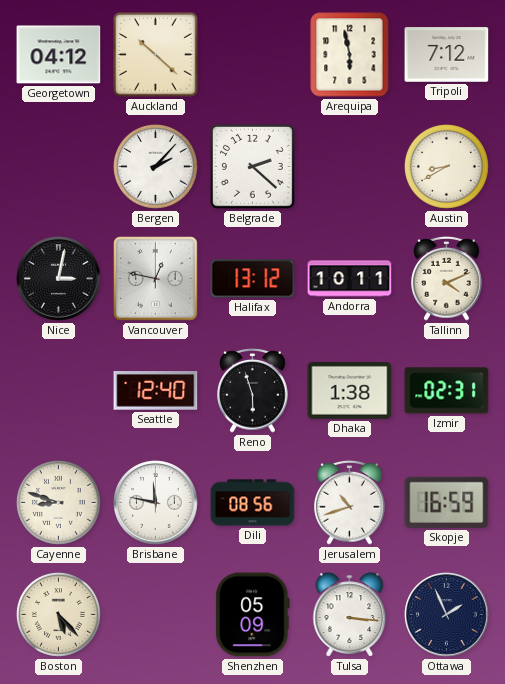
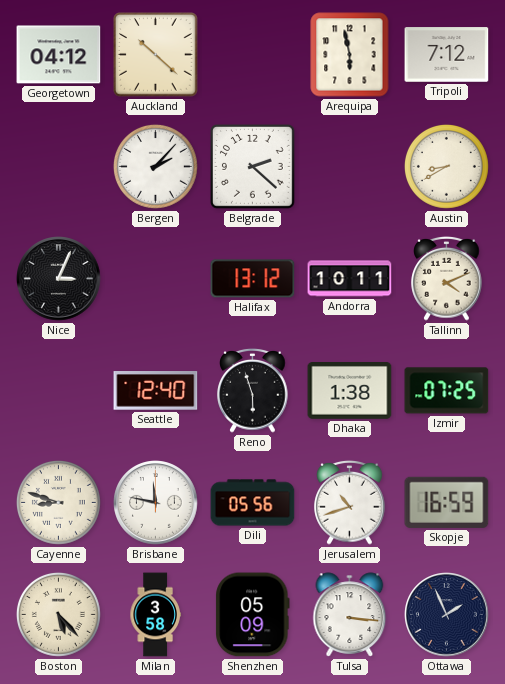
Nice: 3:02 -> 3:04
Vancouver: 12:47 -> none
Izmir: 02:31 -> 07:25
Dili: 08:56 -> 05:56
Milan: none -> 3:58
